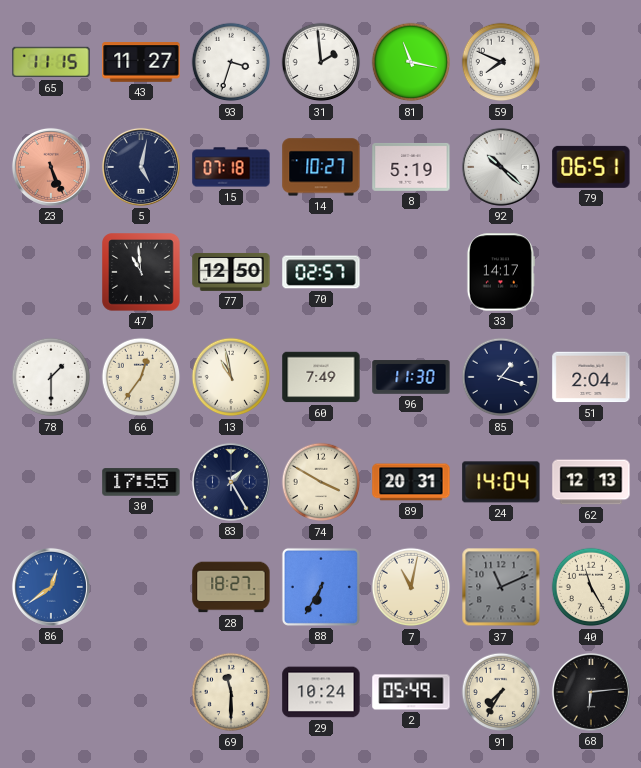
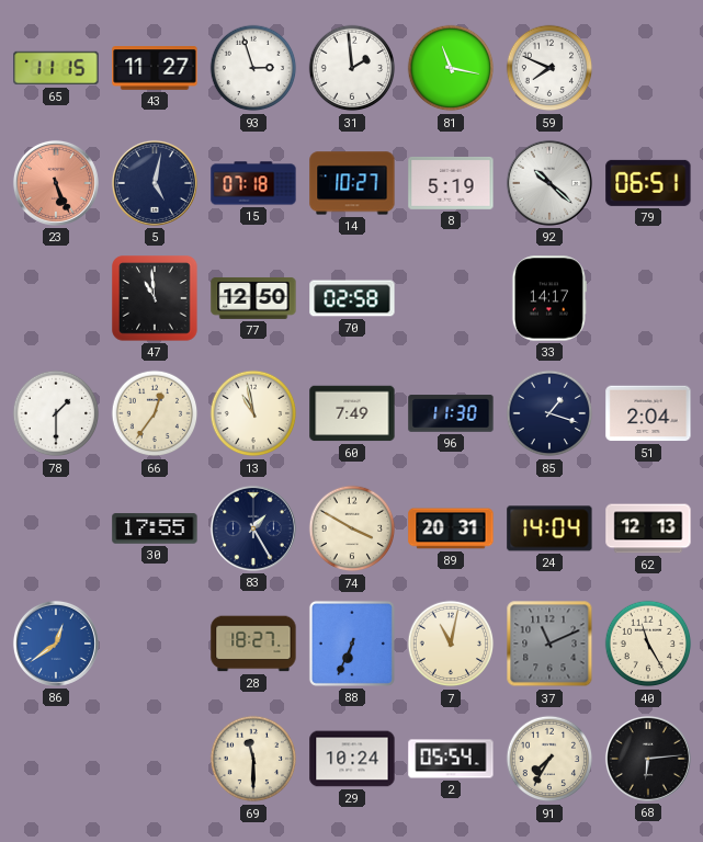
93: 3:33 -> 2:57
70: 02:57 -> 02:58
88: 6:35 -> 6:34
2: 05:49 -> 05:54
